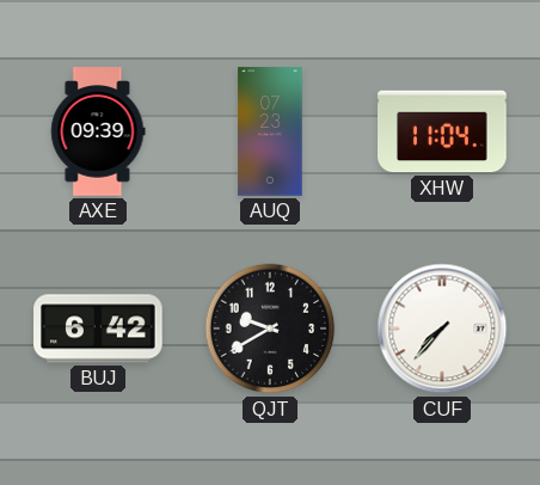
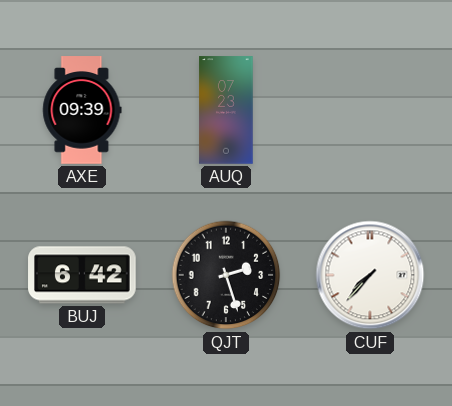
XHW: 11:04 -> none
QJT: 9:40 -> 2:27
